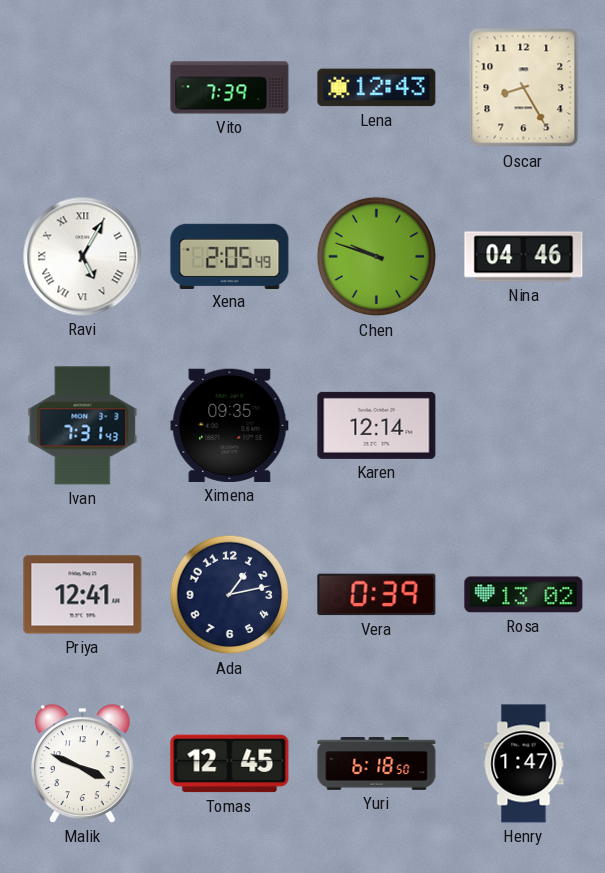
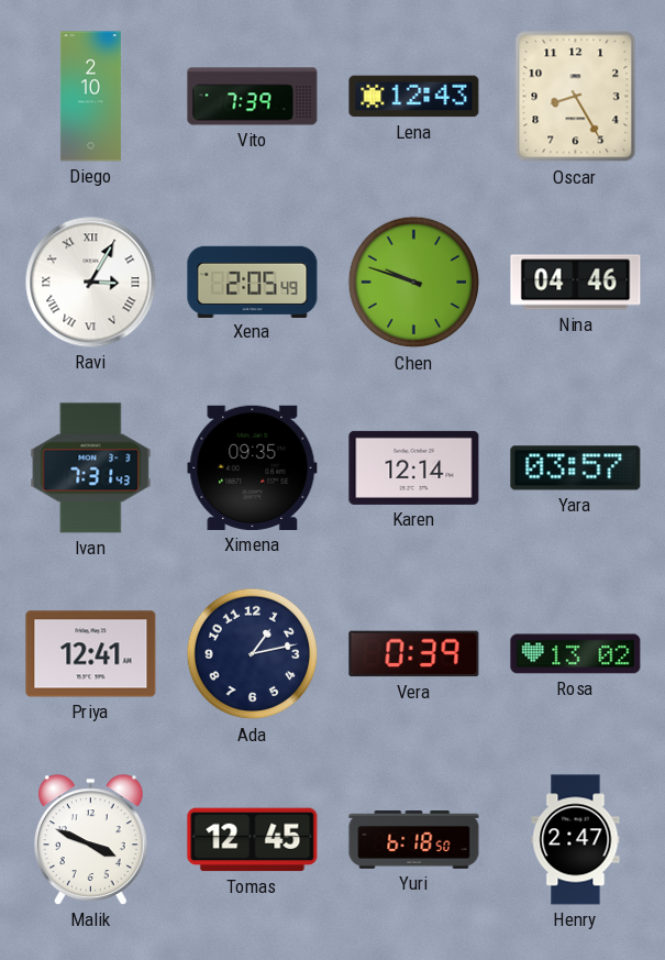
Diego: none -> 2:10
Ravi: 5:05 -> 3:05
Yara: none -> 03:57
Henry: 1:47 -> 2:47
